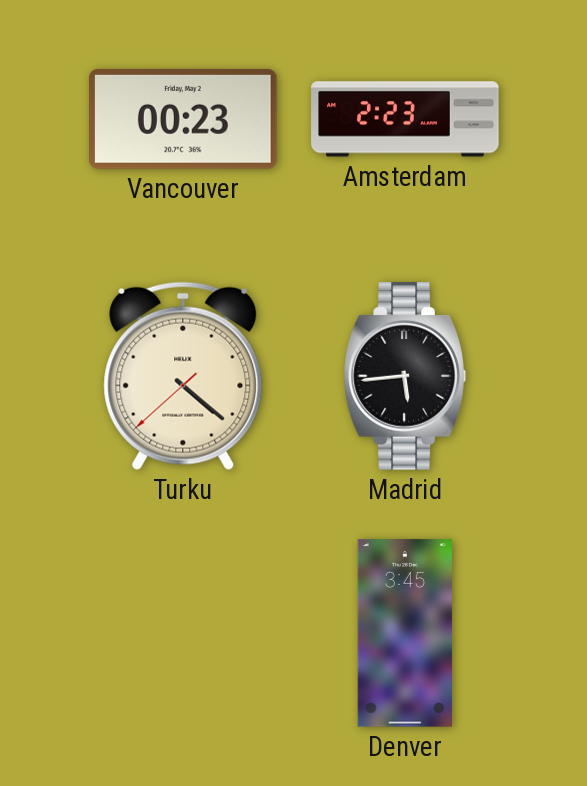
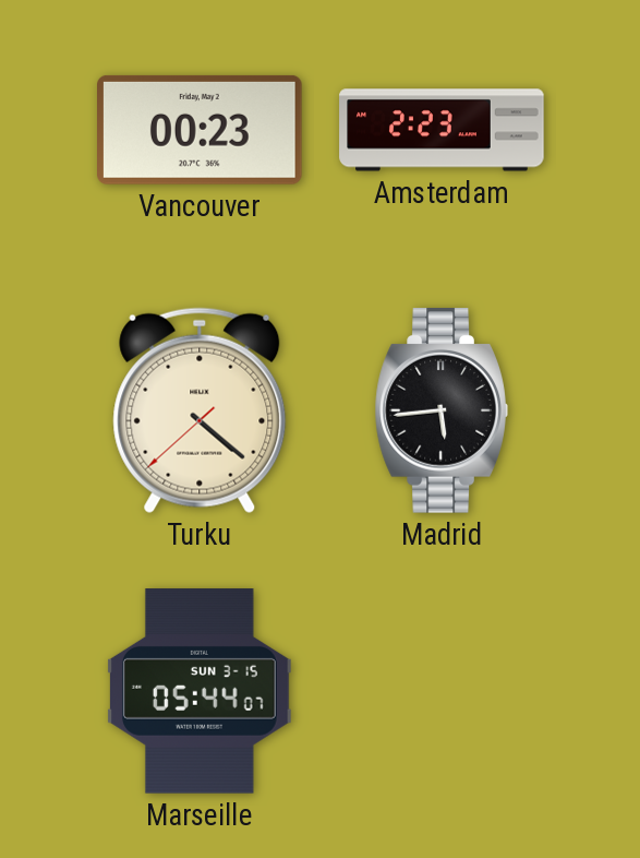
Marseille: none -> 05:44
Denver: 3:45 -> none
